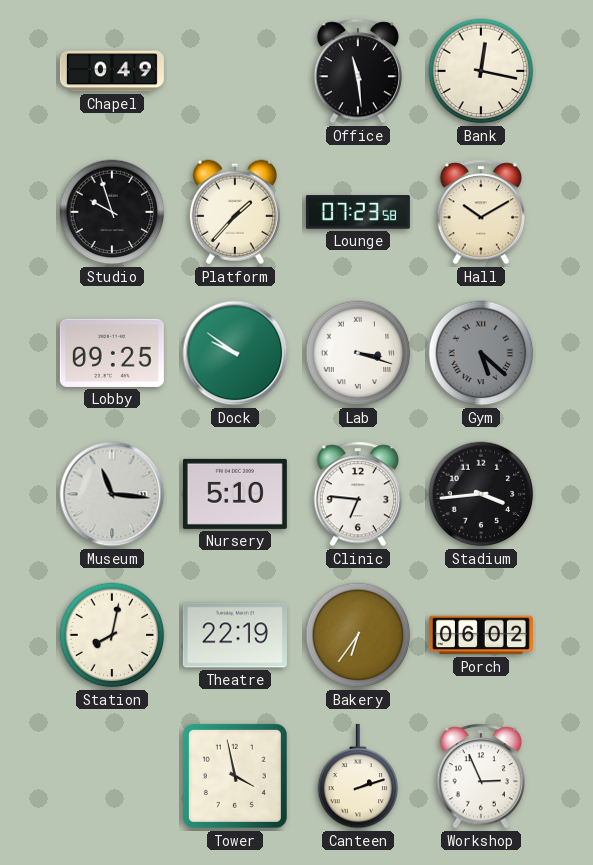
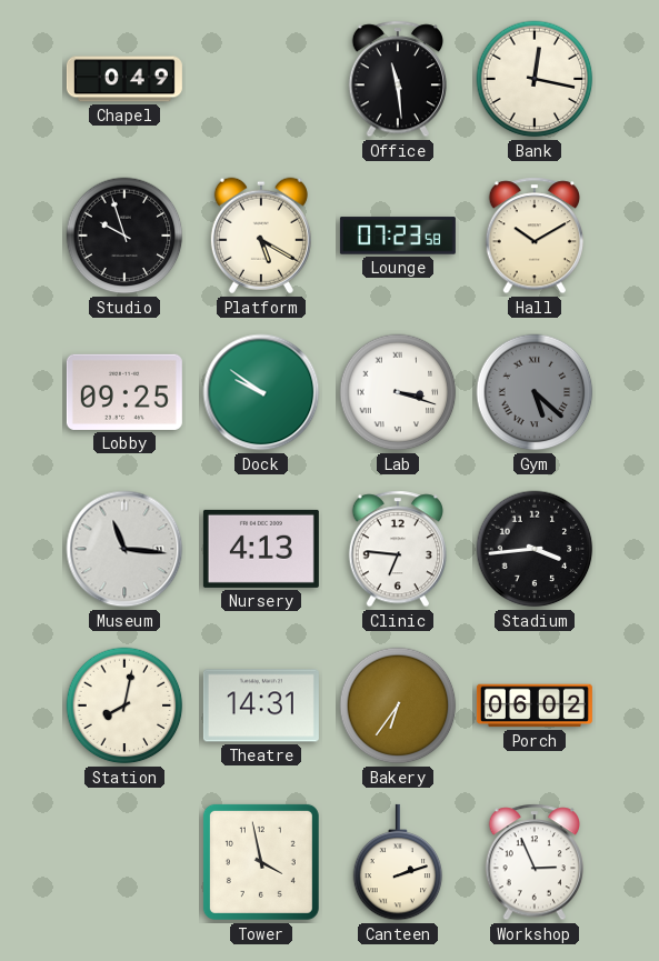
Platform: 1:37 -> 5:20
Nursery: 5:10 -> 4:13
Theatre: 22:19 -> 14:31
